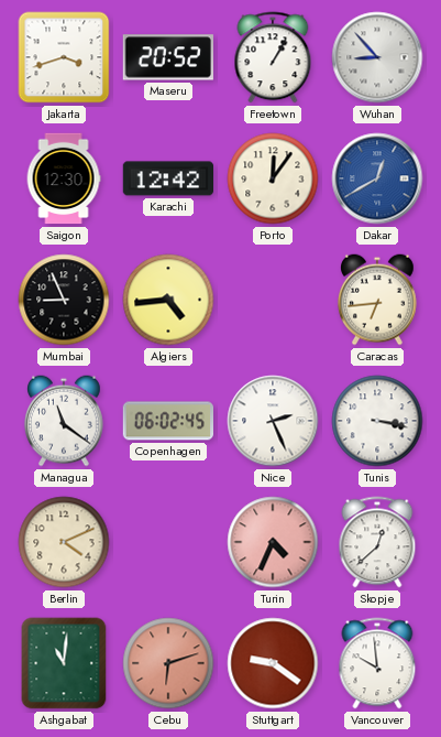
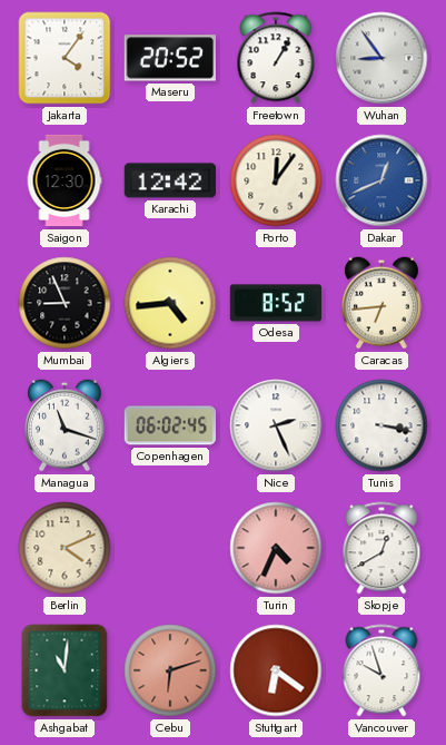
Jakarta: 3:42 -> 4:06
Wuhan: 8:53 -> 8:54
Dakar: 12:40 -> 12:41
Odesa: none -> 8:52
Managua: 11:21 -> 11:18
Skopje: 12:38 -> 12:40
Stuttgart: 9:21 -> 6:21
Vancouver: 9:59 -> 9:57
